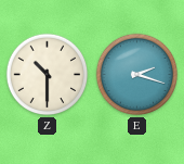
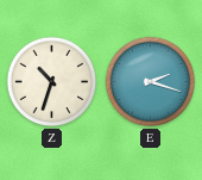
Z: 10:30 -> 10:33
